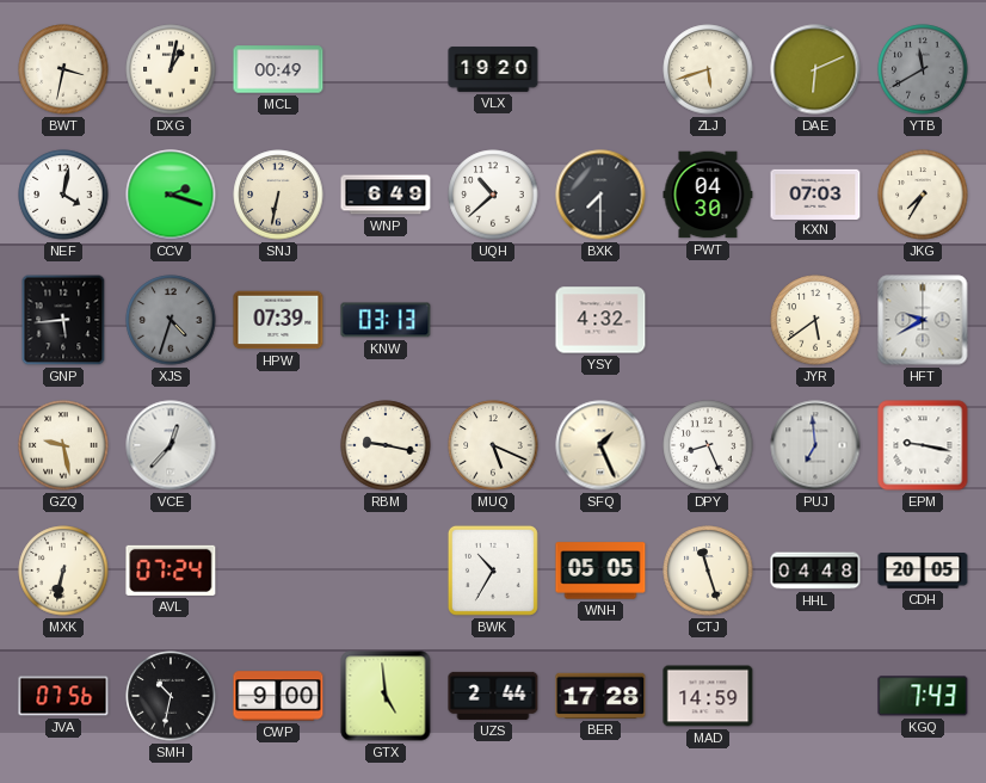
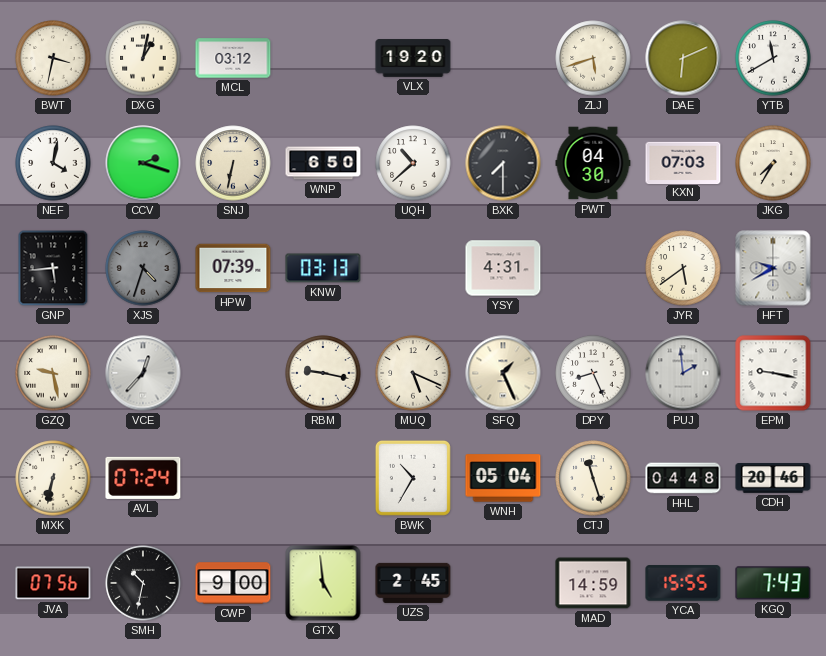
MCL: 00:49 -> 03:12
YTB dial: grey -> white
WNP: 6:49 -> 6:50
YSY: 4:32 -> 4:31
PUJ: 6:59 -> 1:59
WNH: 05:05 -> 05:04
CDH: 20:05 -> 20:46
UZS: 2:44 -> 2:45
BER: 17:28 -> none
YCA: none -> 15:55
